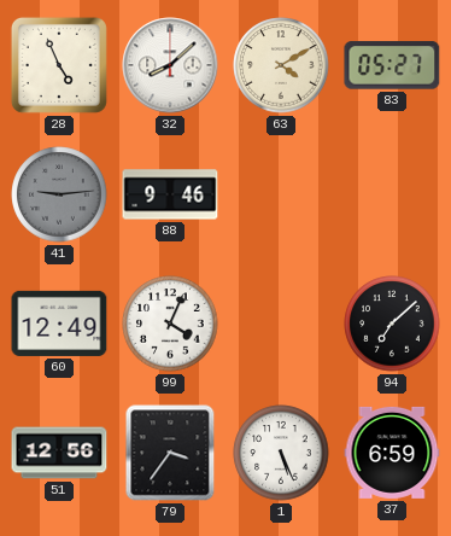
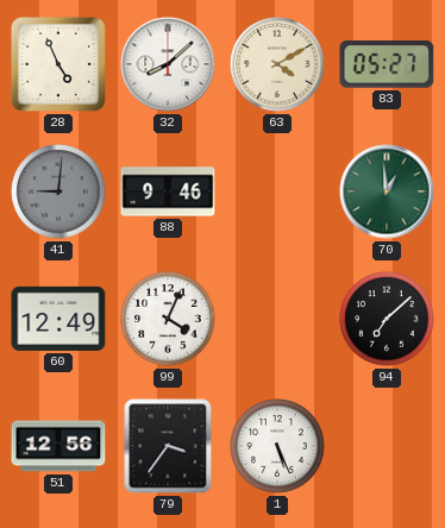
41: 9:14 -> 9:01
70: none -> 12:59
37: 6:59 -> none
